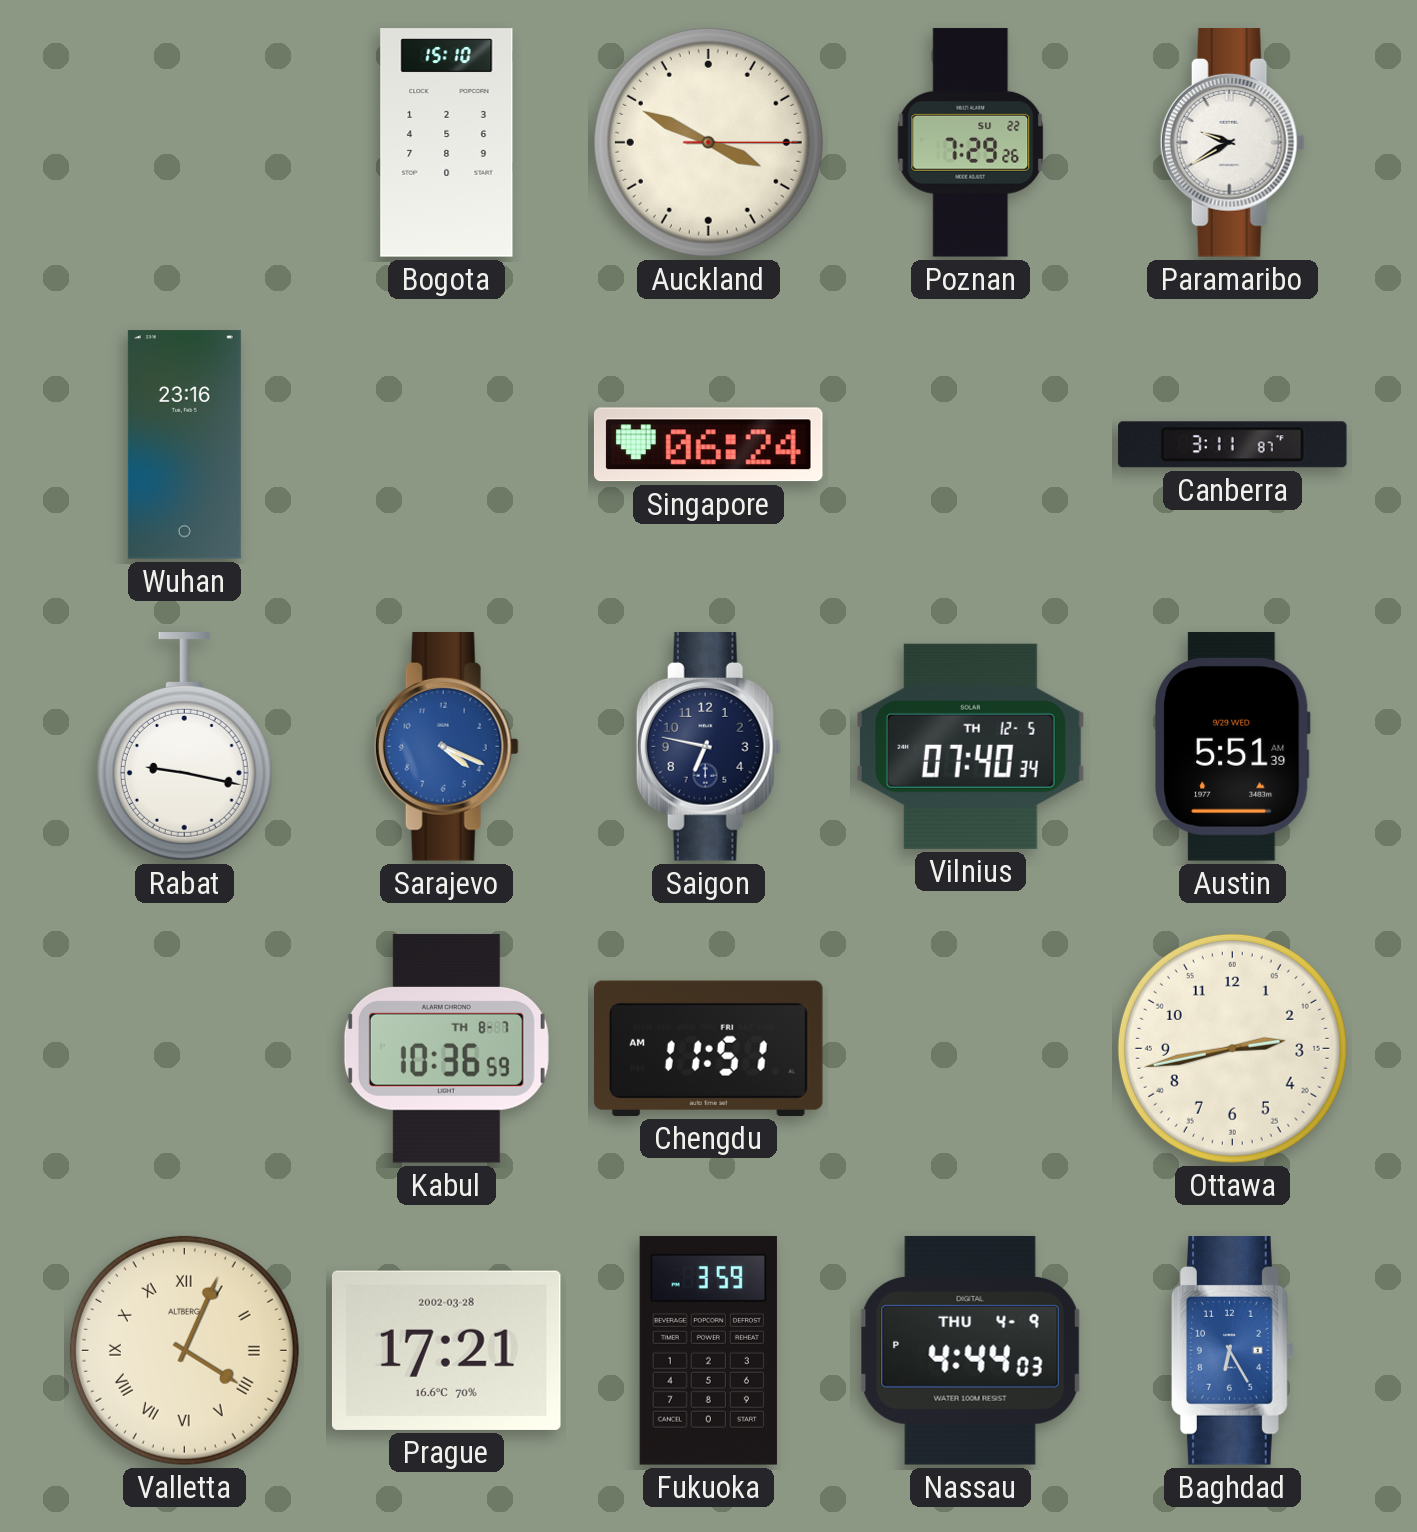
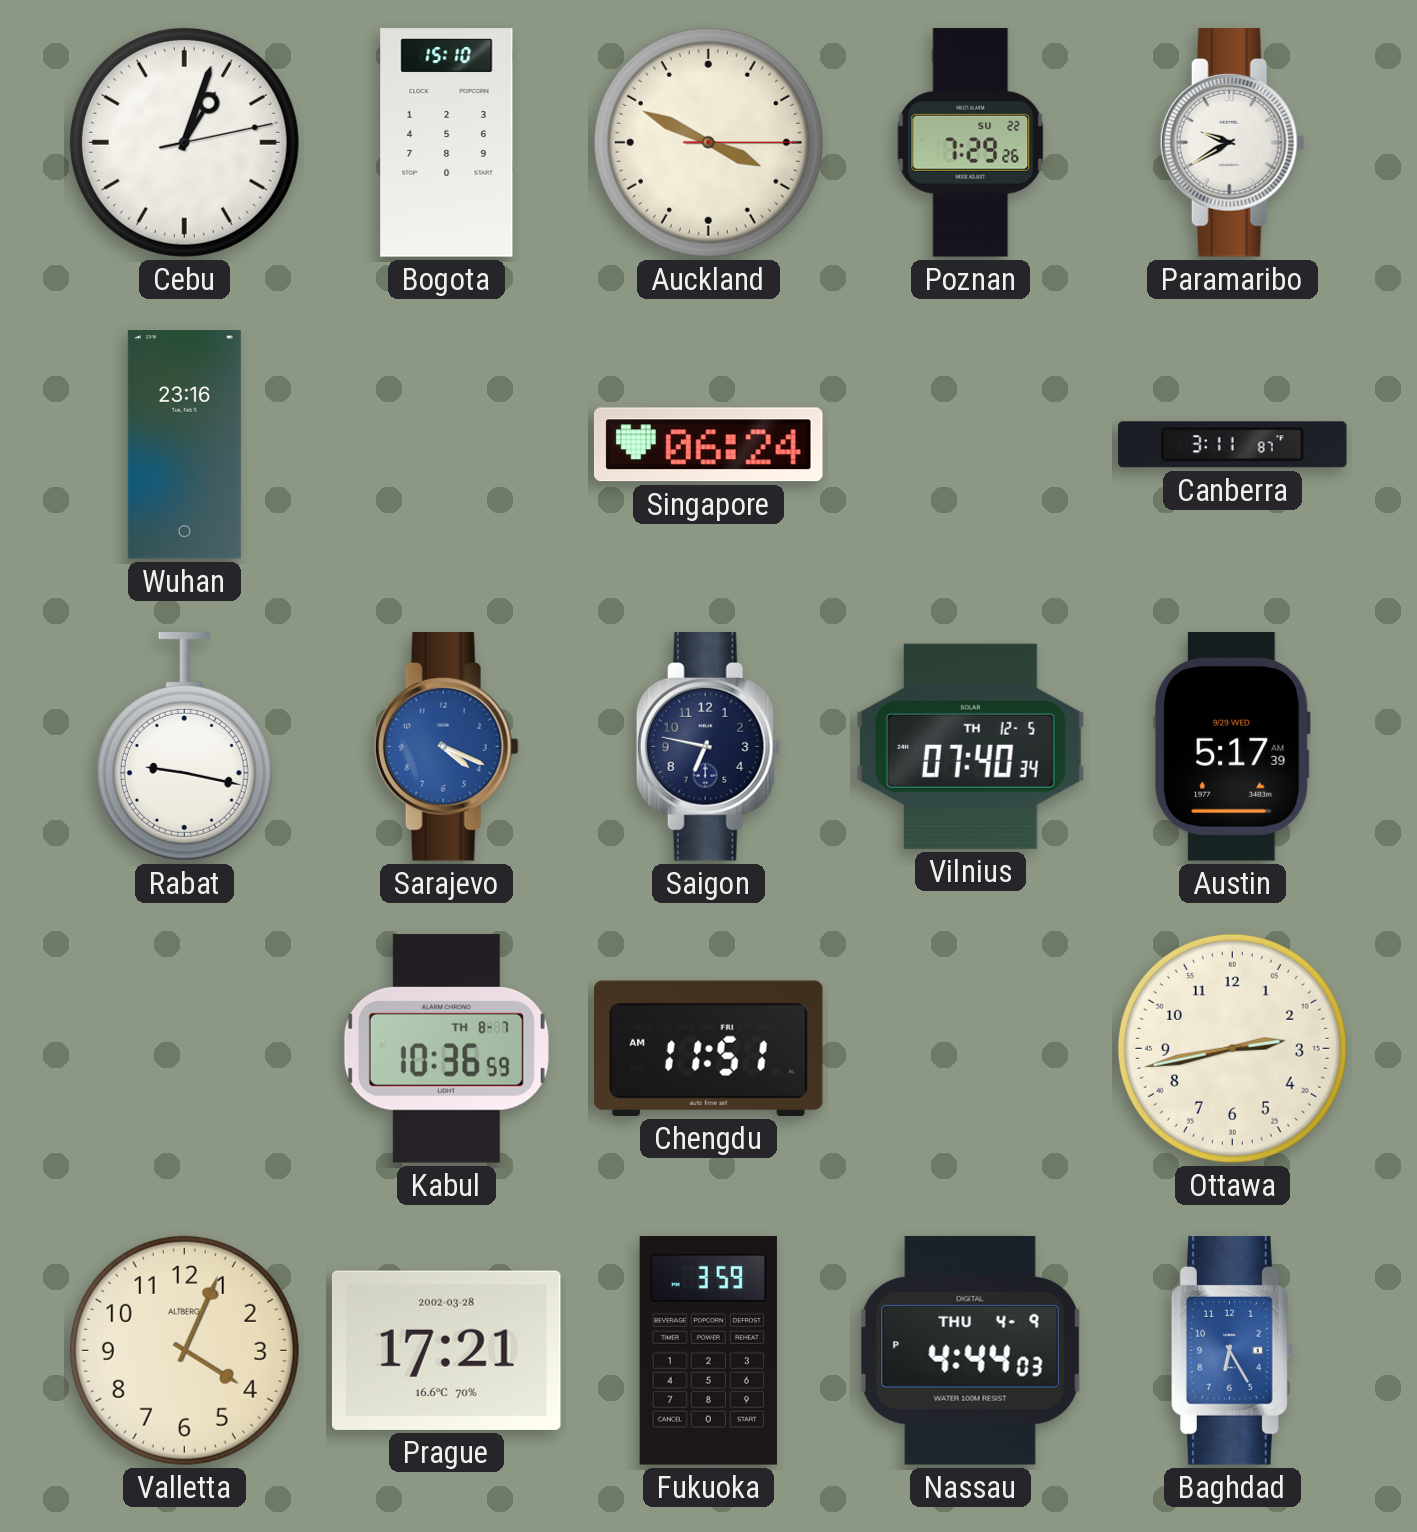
Cebu: none -> 1:03
Austin: 5:51 -> 5:17
Valletta numerals: Roman -> Arabic
